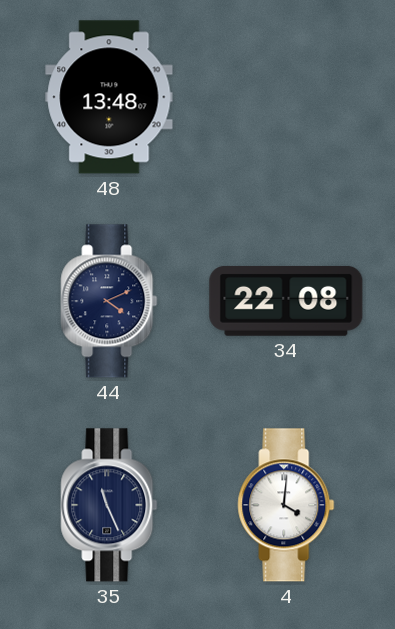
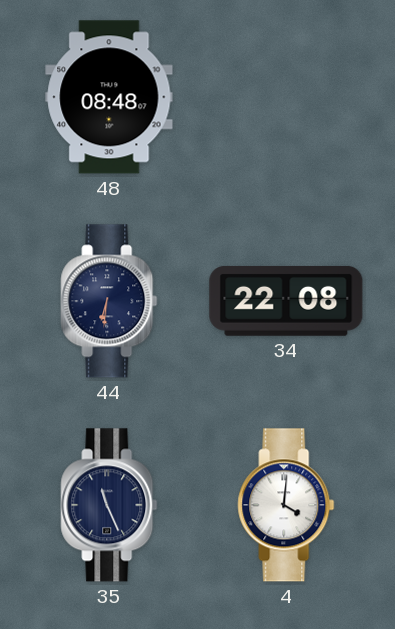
48: 13:48 -> 08:48
44: 4:11 -> 6:31
